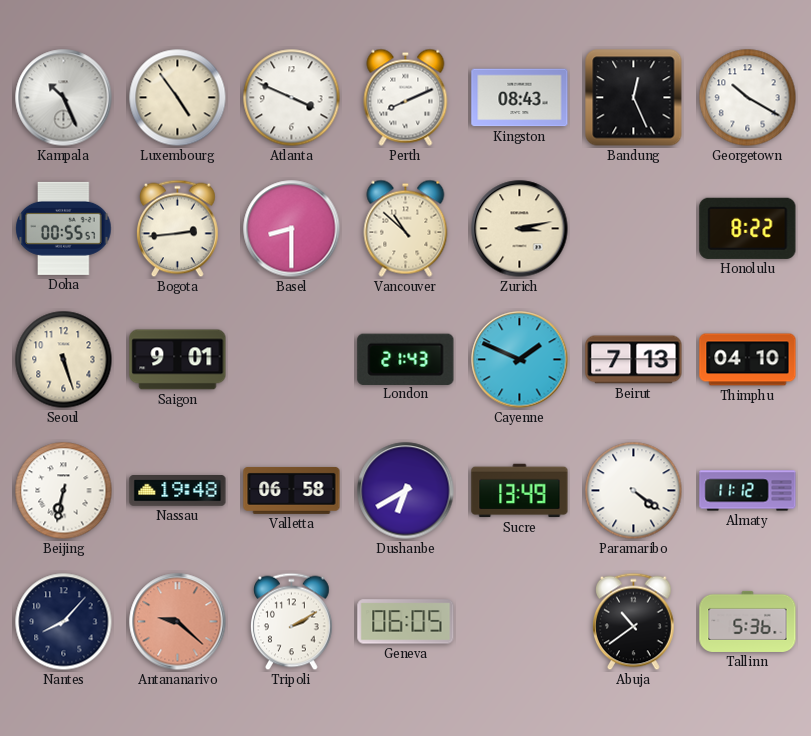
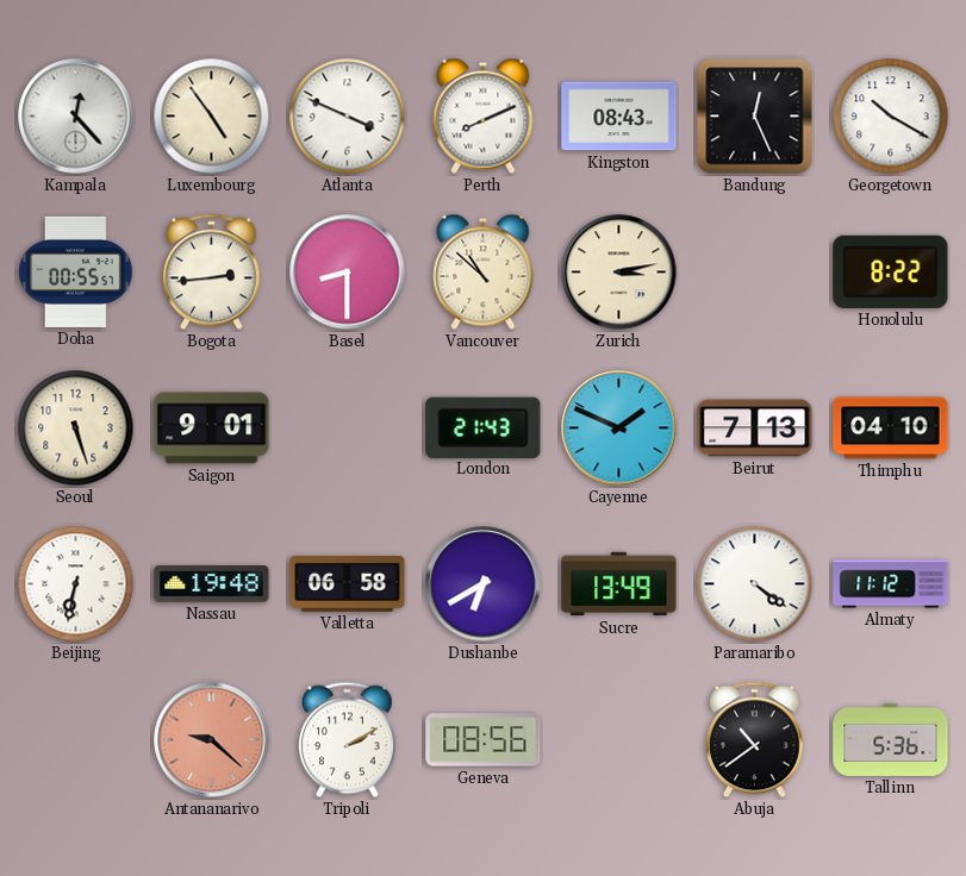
Kampala: 10:26 -> 12:23
Nantes: 8:07 -> none
Geneva: 06:05 -> 08:56
